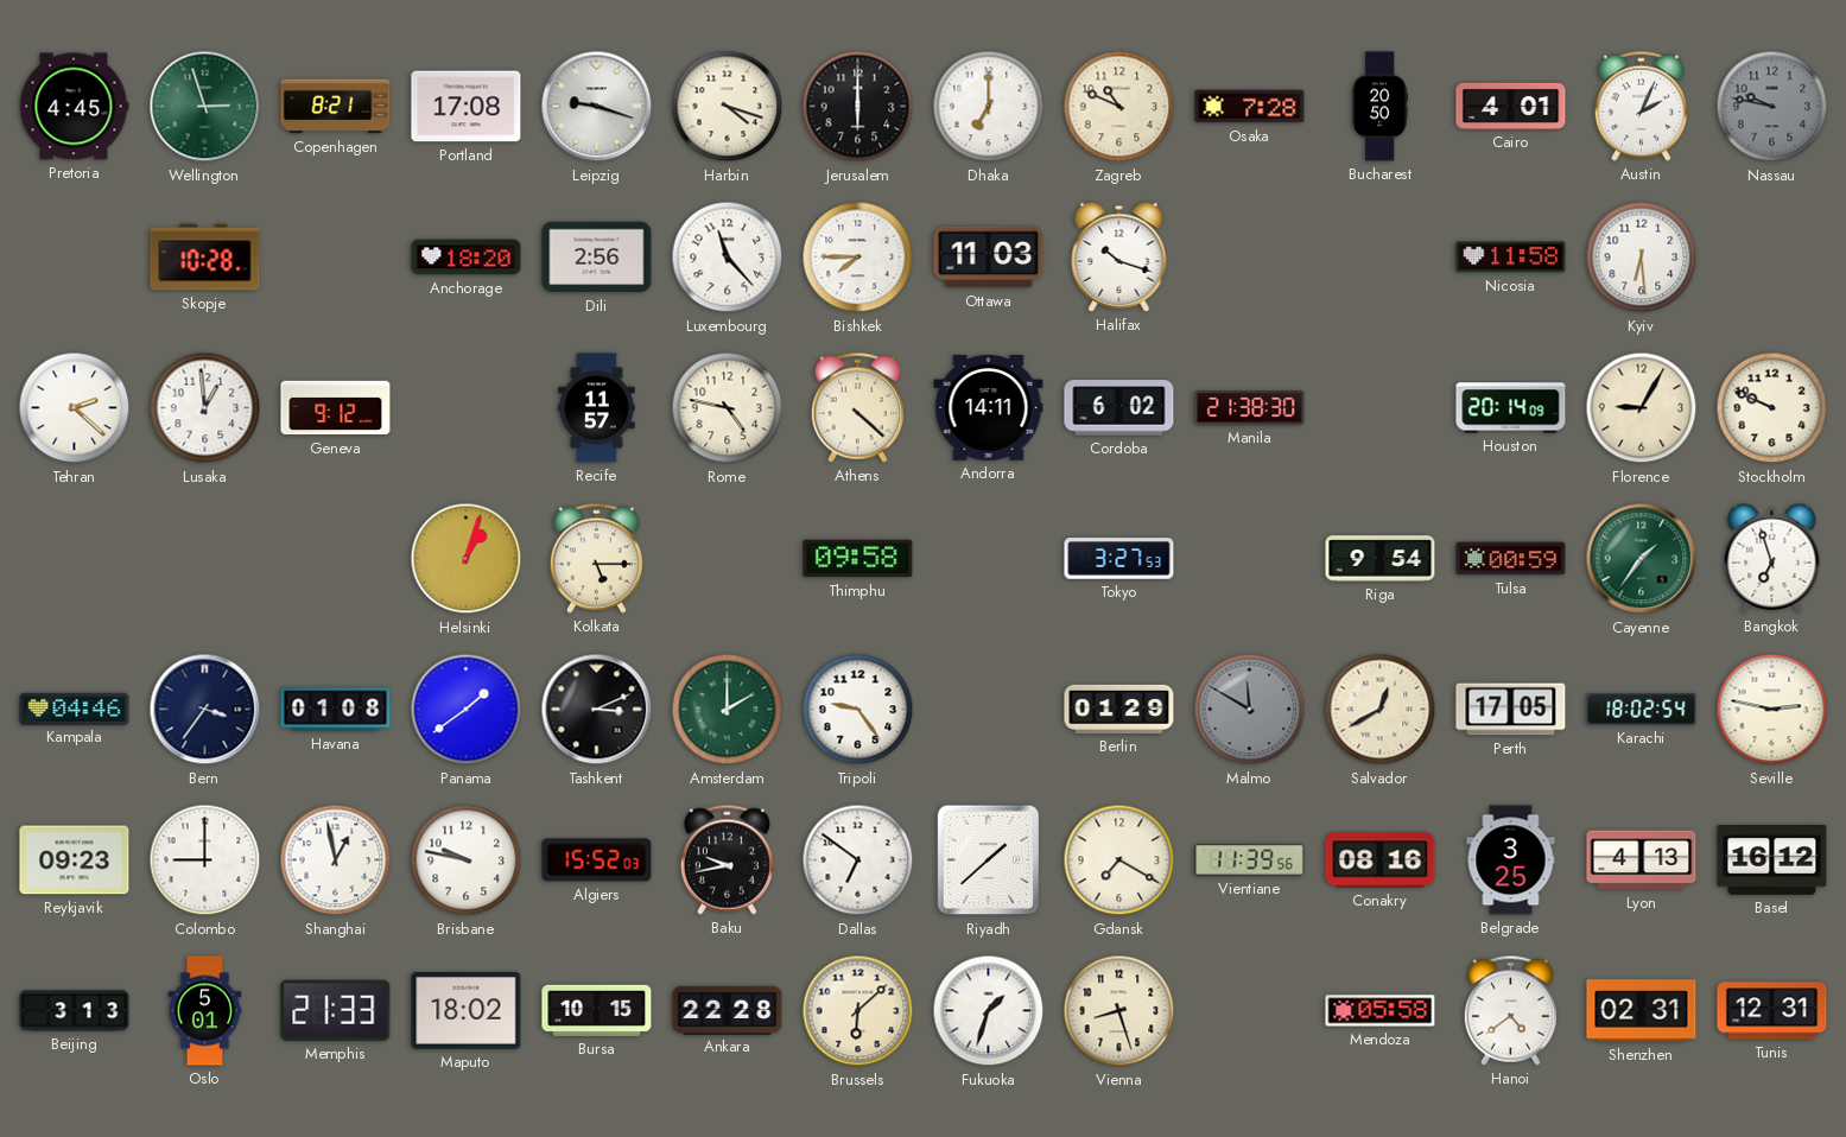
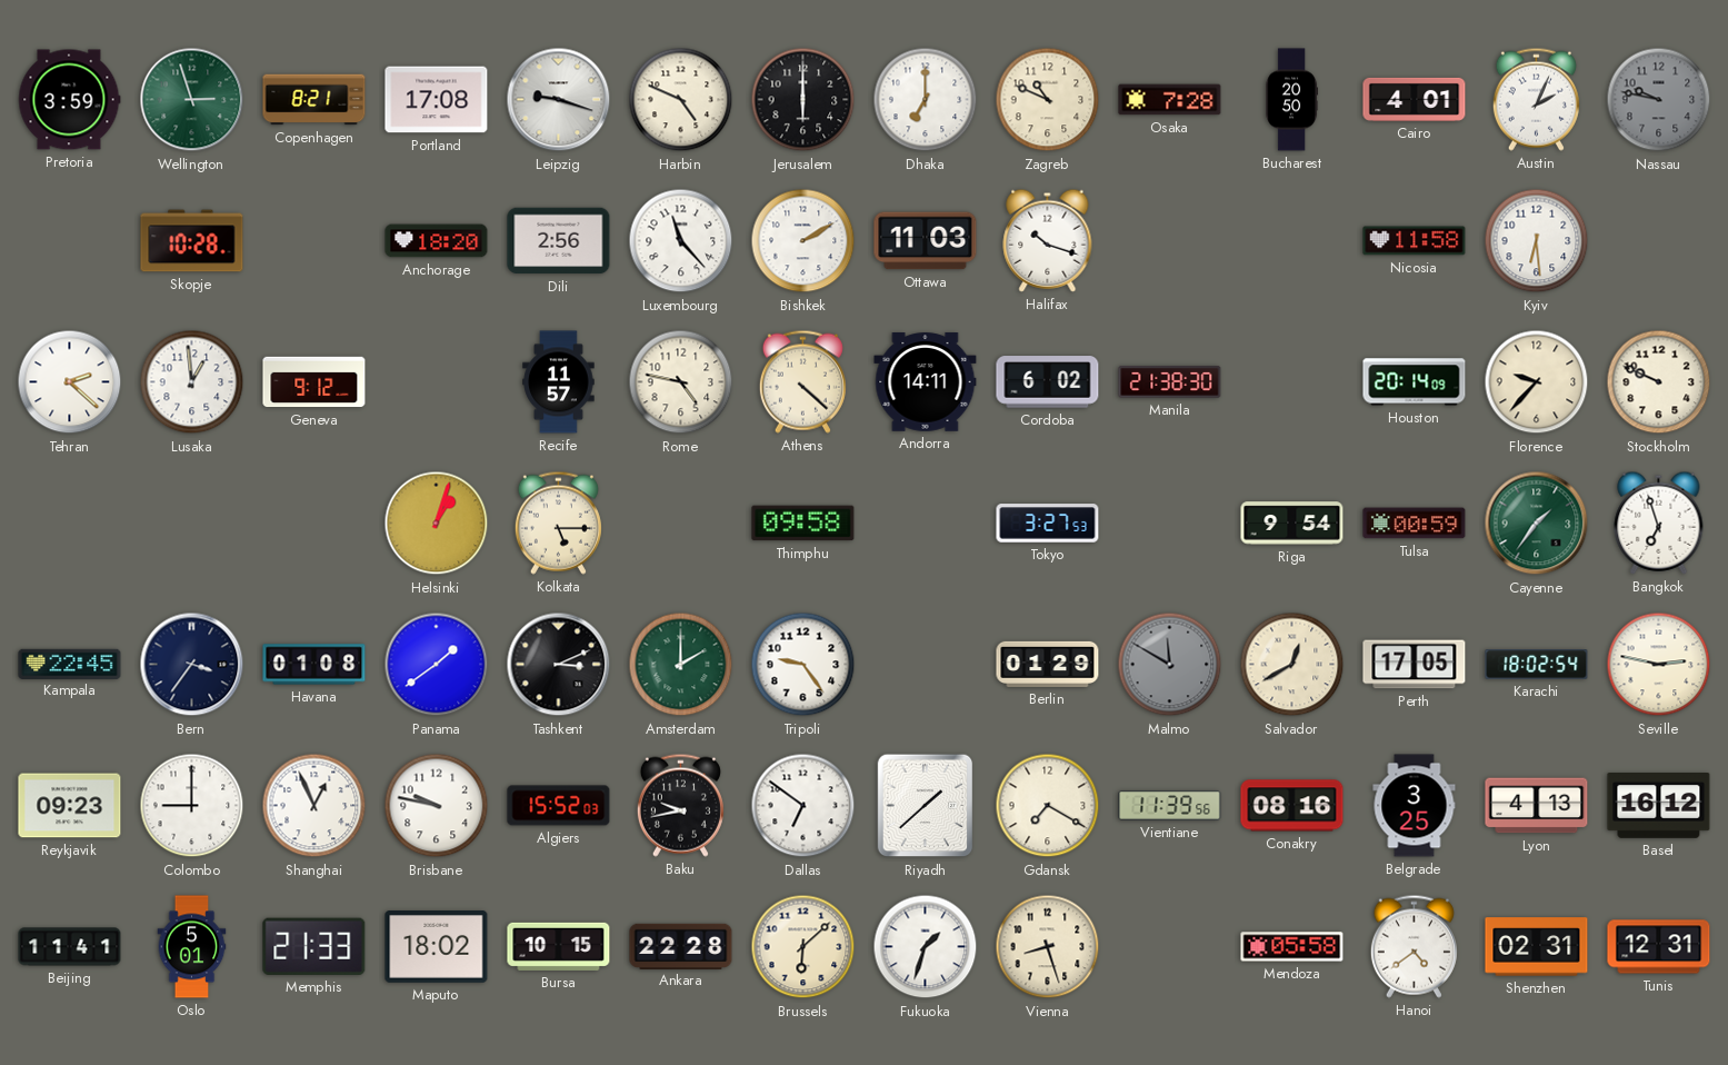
Pretoria: 4:45 -> 3:59
Harbin: 4:18 -> 4:49
Bishkek: 7:45 -> 2:10
Florence: 9:05 -> 9:37
Kampala: 04:46 -> 22:45
Shanghai: 12:58 -> 12:56
Beijing: 3:13 -> 11:41
